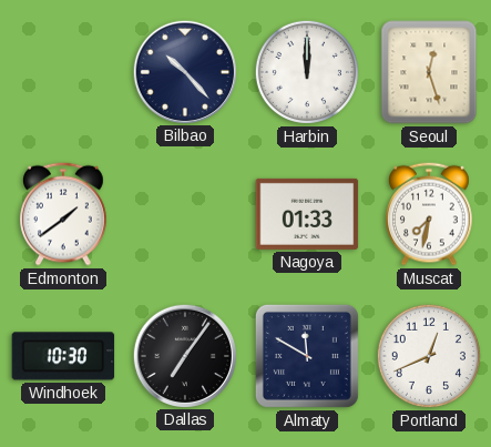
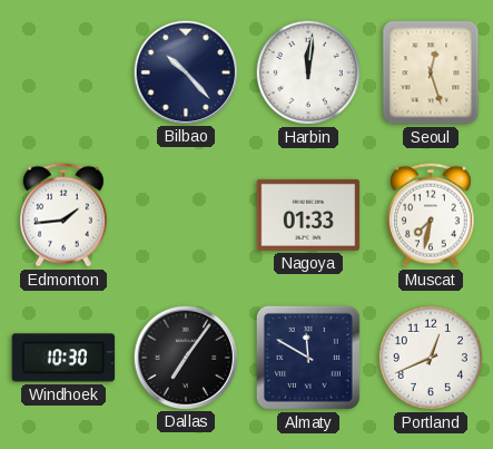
Harbin: 12:00 -> 12:01
Edmonton: 1:39 -> 1:44
